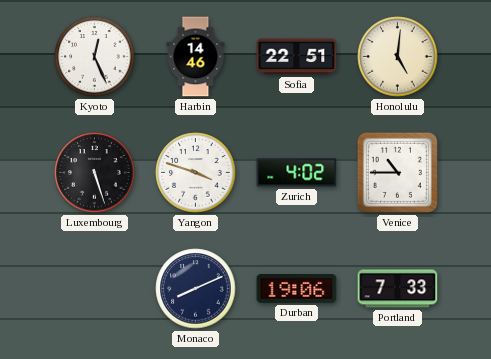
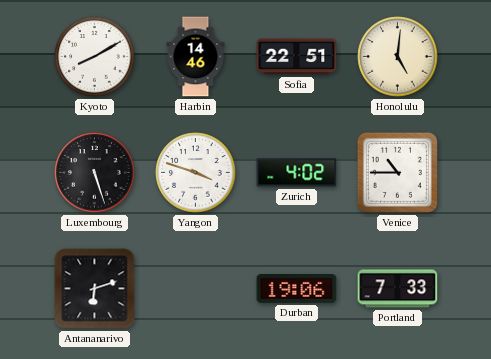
Kyoto: 12:26 -> 8:10
Antananarivo: none -> 6:12
Monaco: 8:11 -> none
